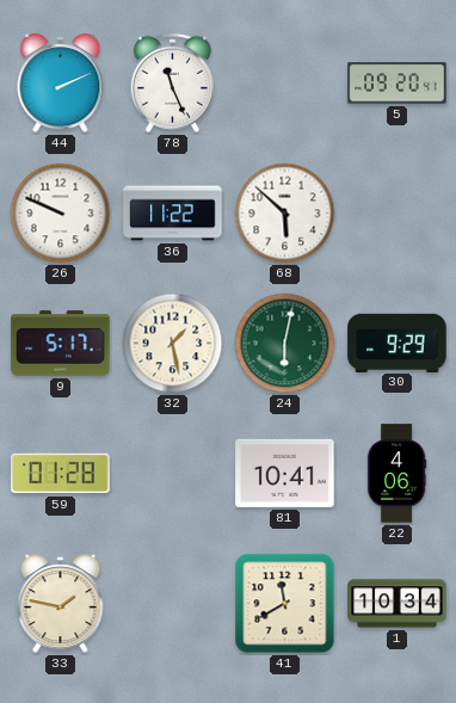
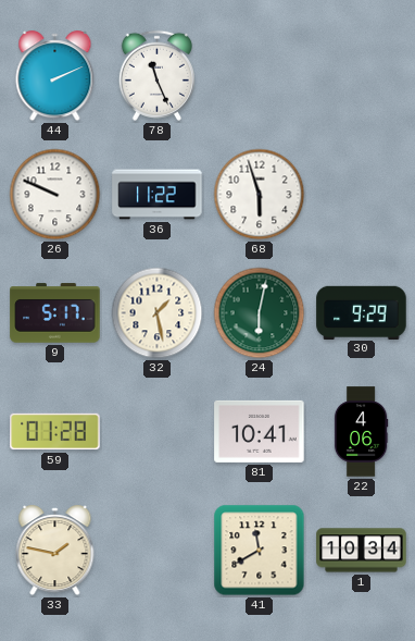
5: 09:20 -> none
68: 5:52 -> 5:57
